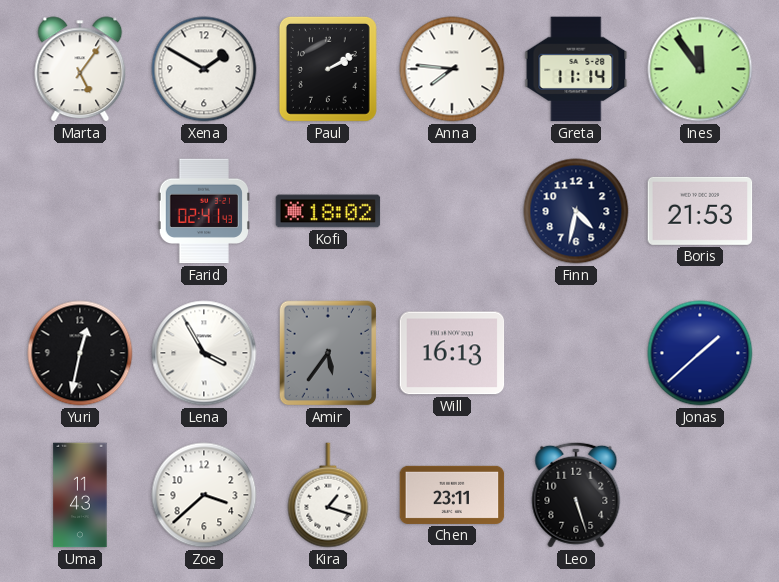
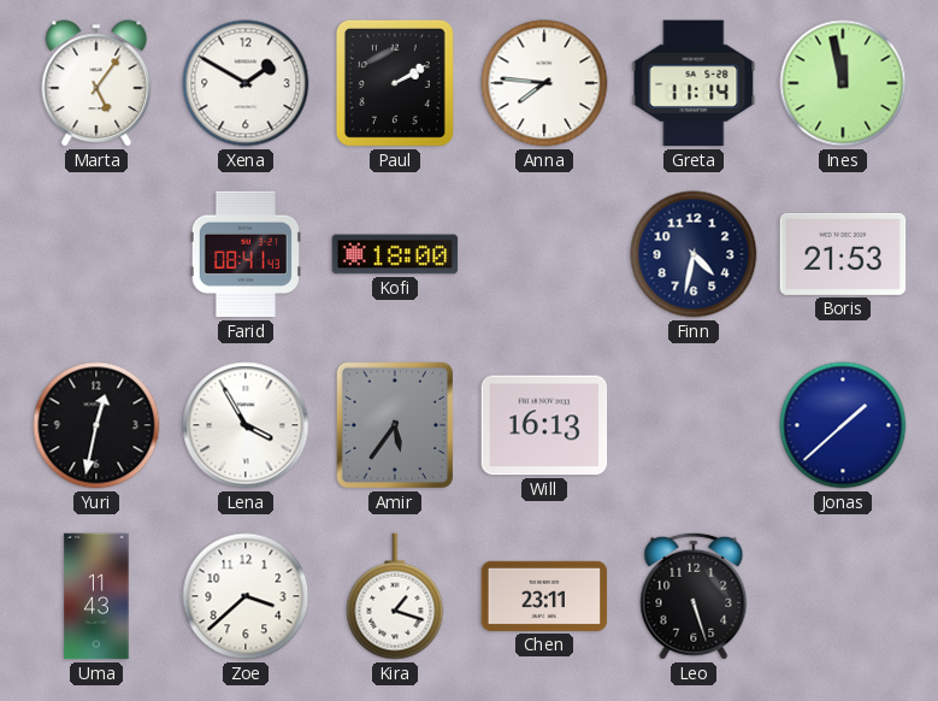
Ines: 11:54 -> 11:58
Farid: 02:41 -> 08:41
Kofi: 18:02 -> 18:00
